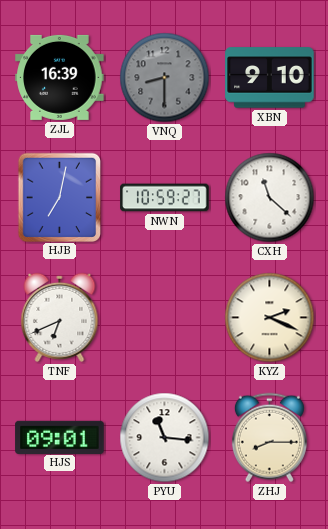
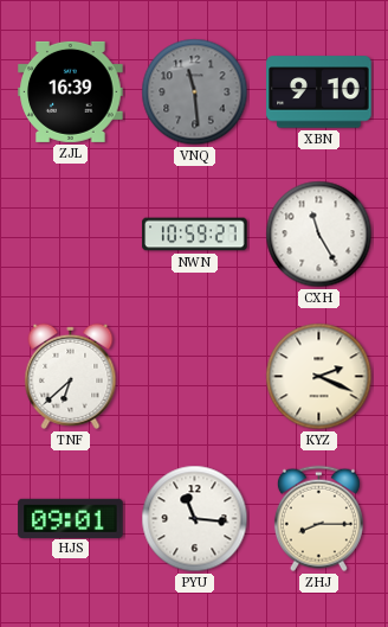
VNQ: 8:30 -> 11:29
HJB: 7:02 -> none
CXH: 11:22 -> 11:25
TNF: 6:41 -> 6:38
